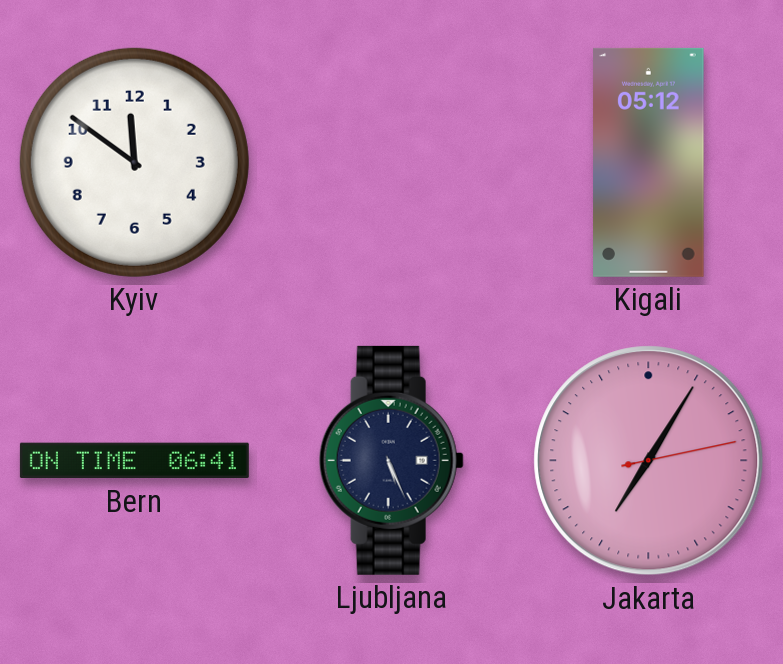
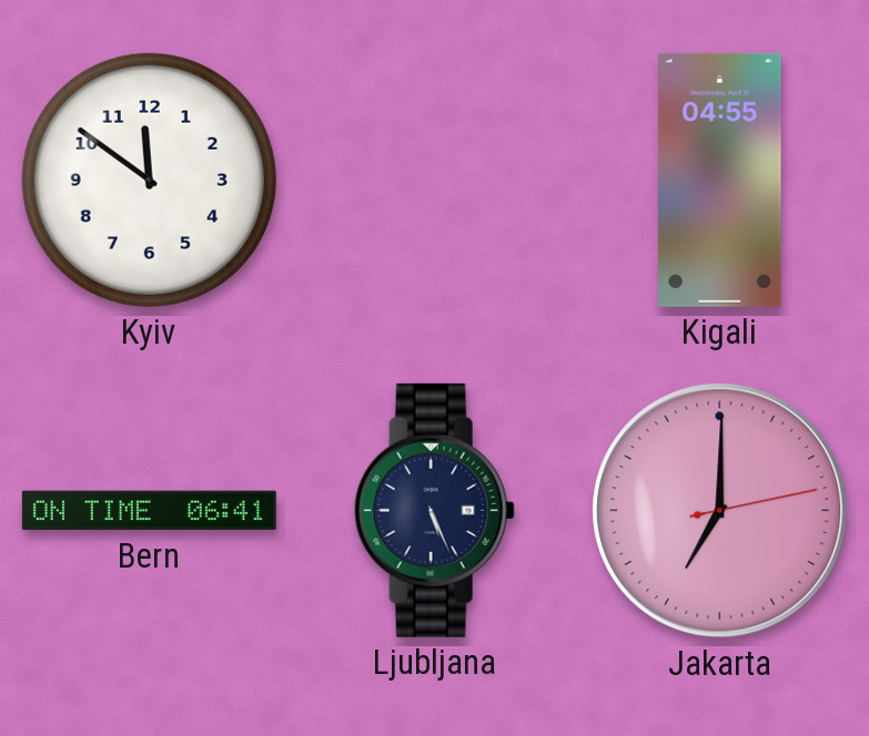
Kigali: 05:12 -> 04:55
Jakarta: 7:05 -> 7:00
